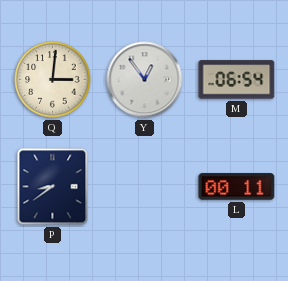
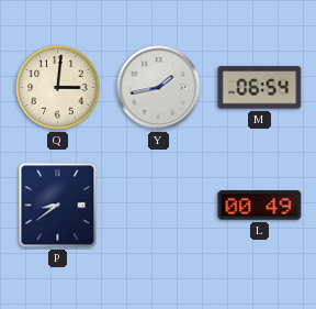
Y: 12:54 -> 1:43
L: 00:11 -> 00:49
